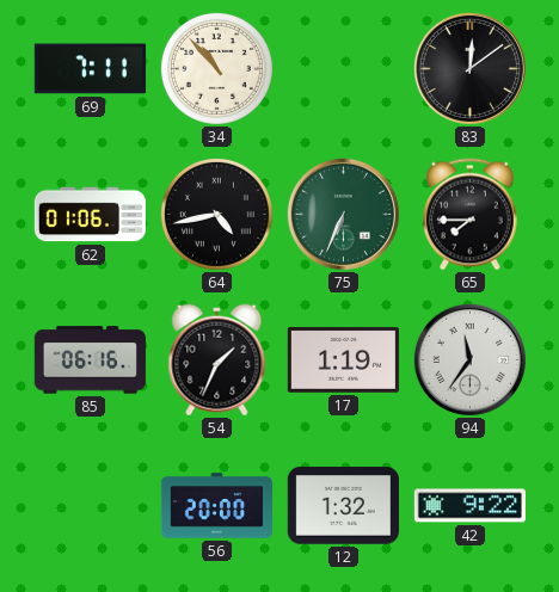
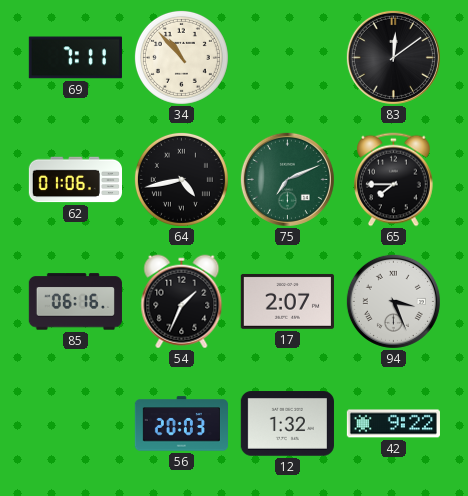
75: 6:34 -> 7:11
17: 1:19 -> 2:07
94: 11:36 -> 3:26
56: 20:00 -> 20:03
